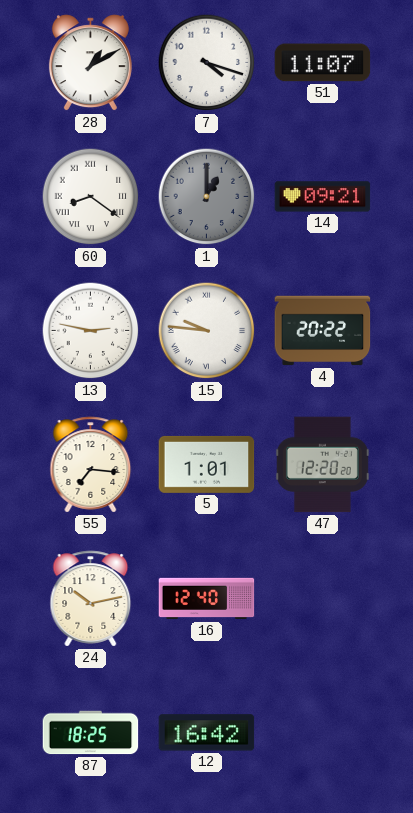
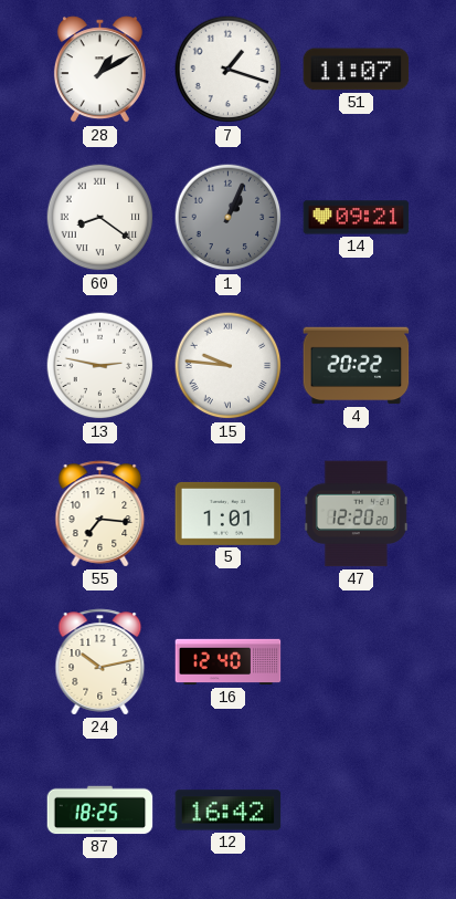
7: 4:18 -> 1:18
1: 1:00 -> 1:04
